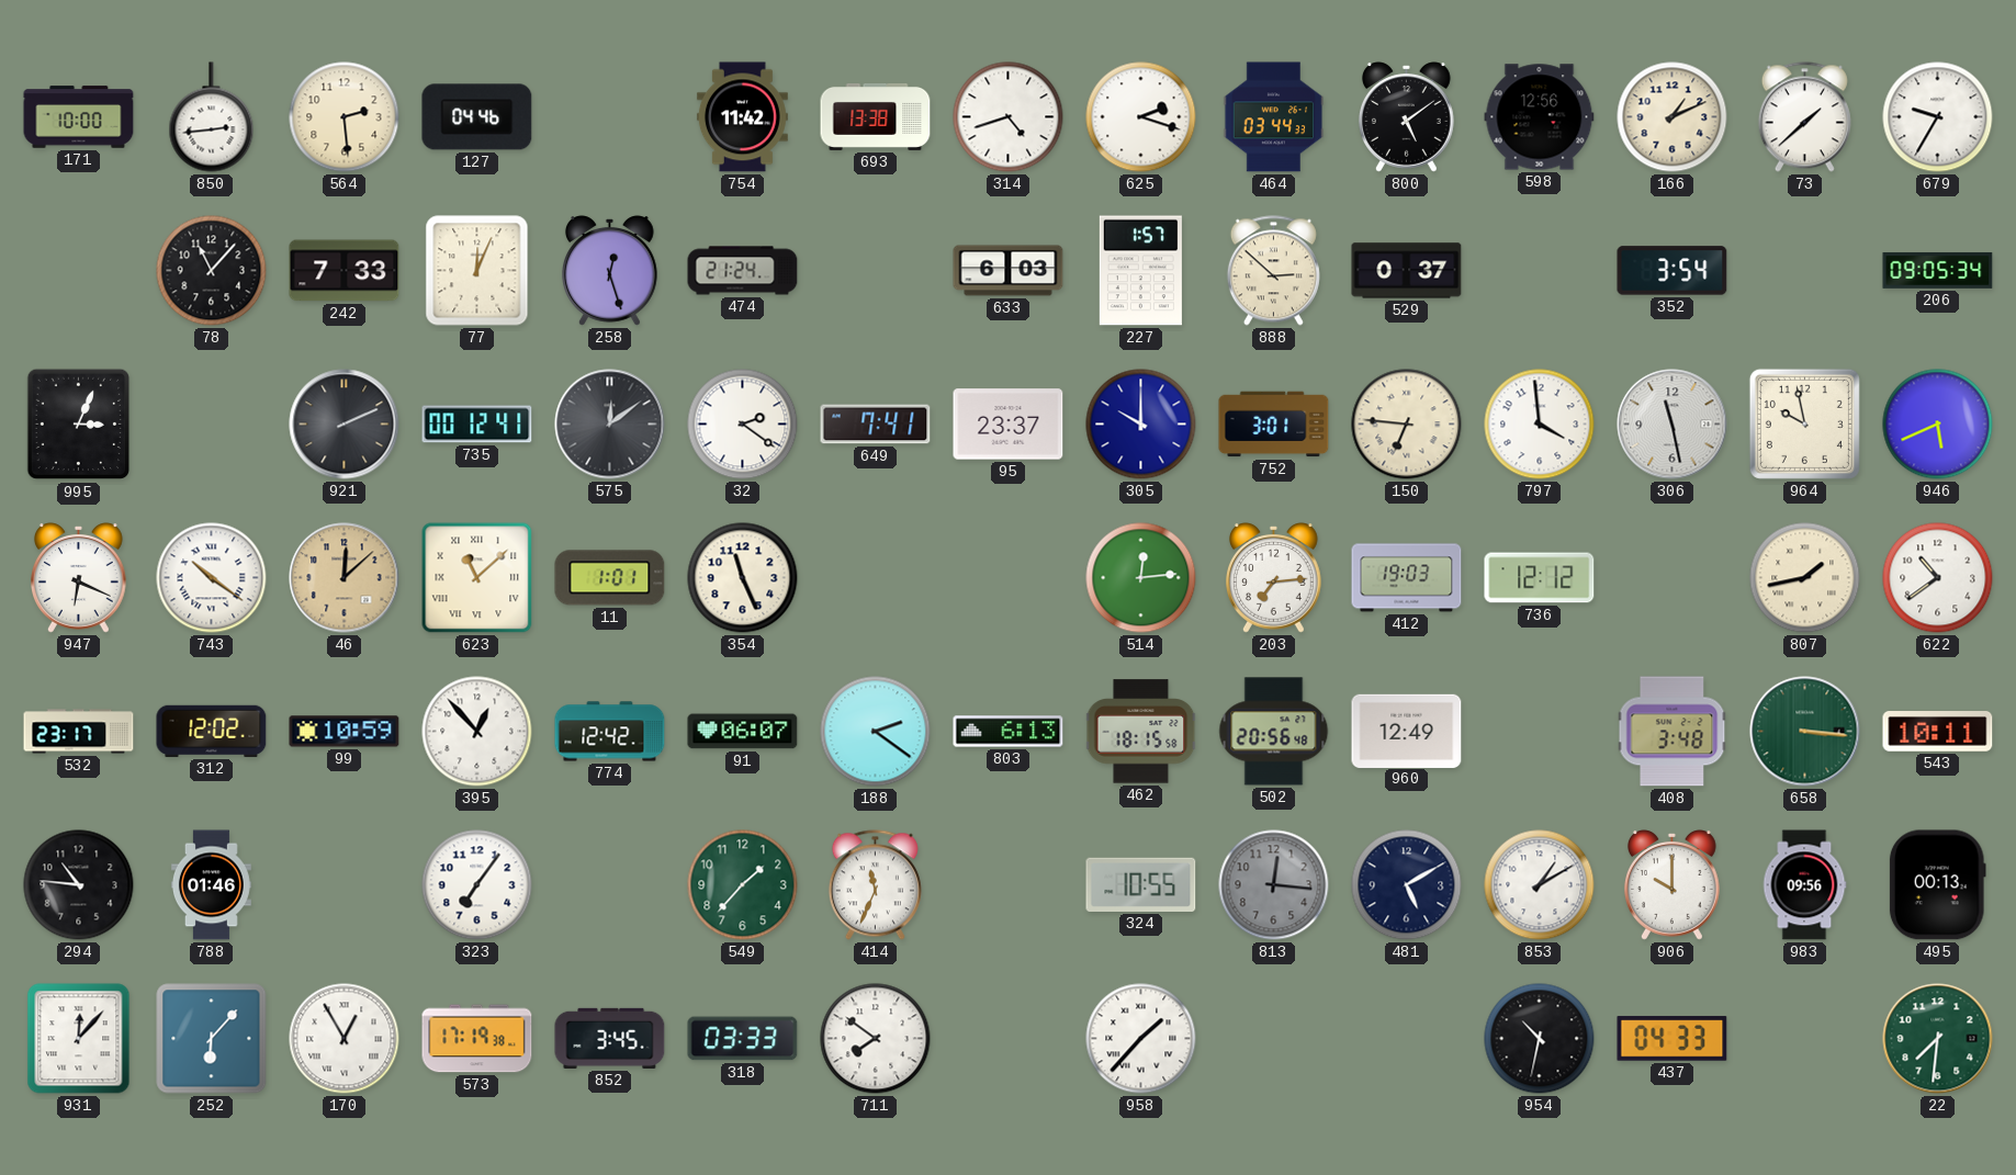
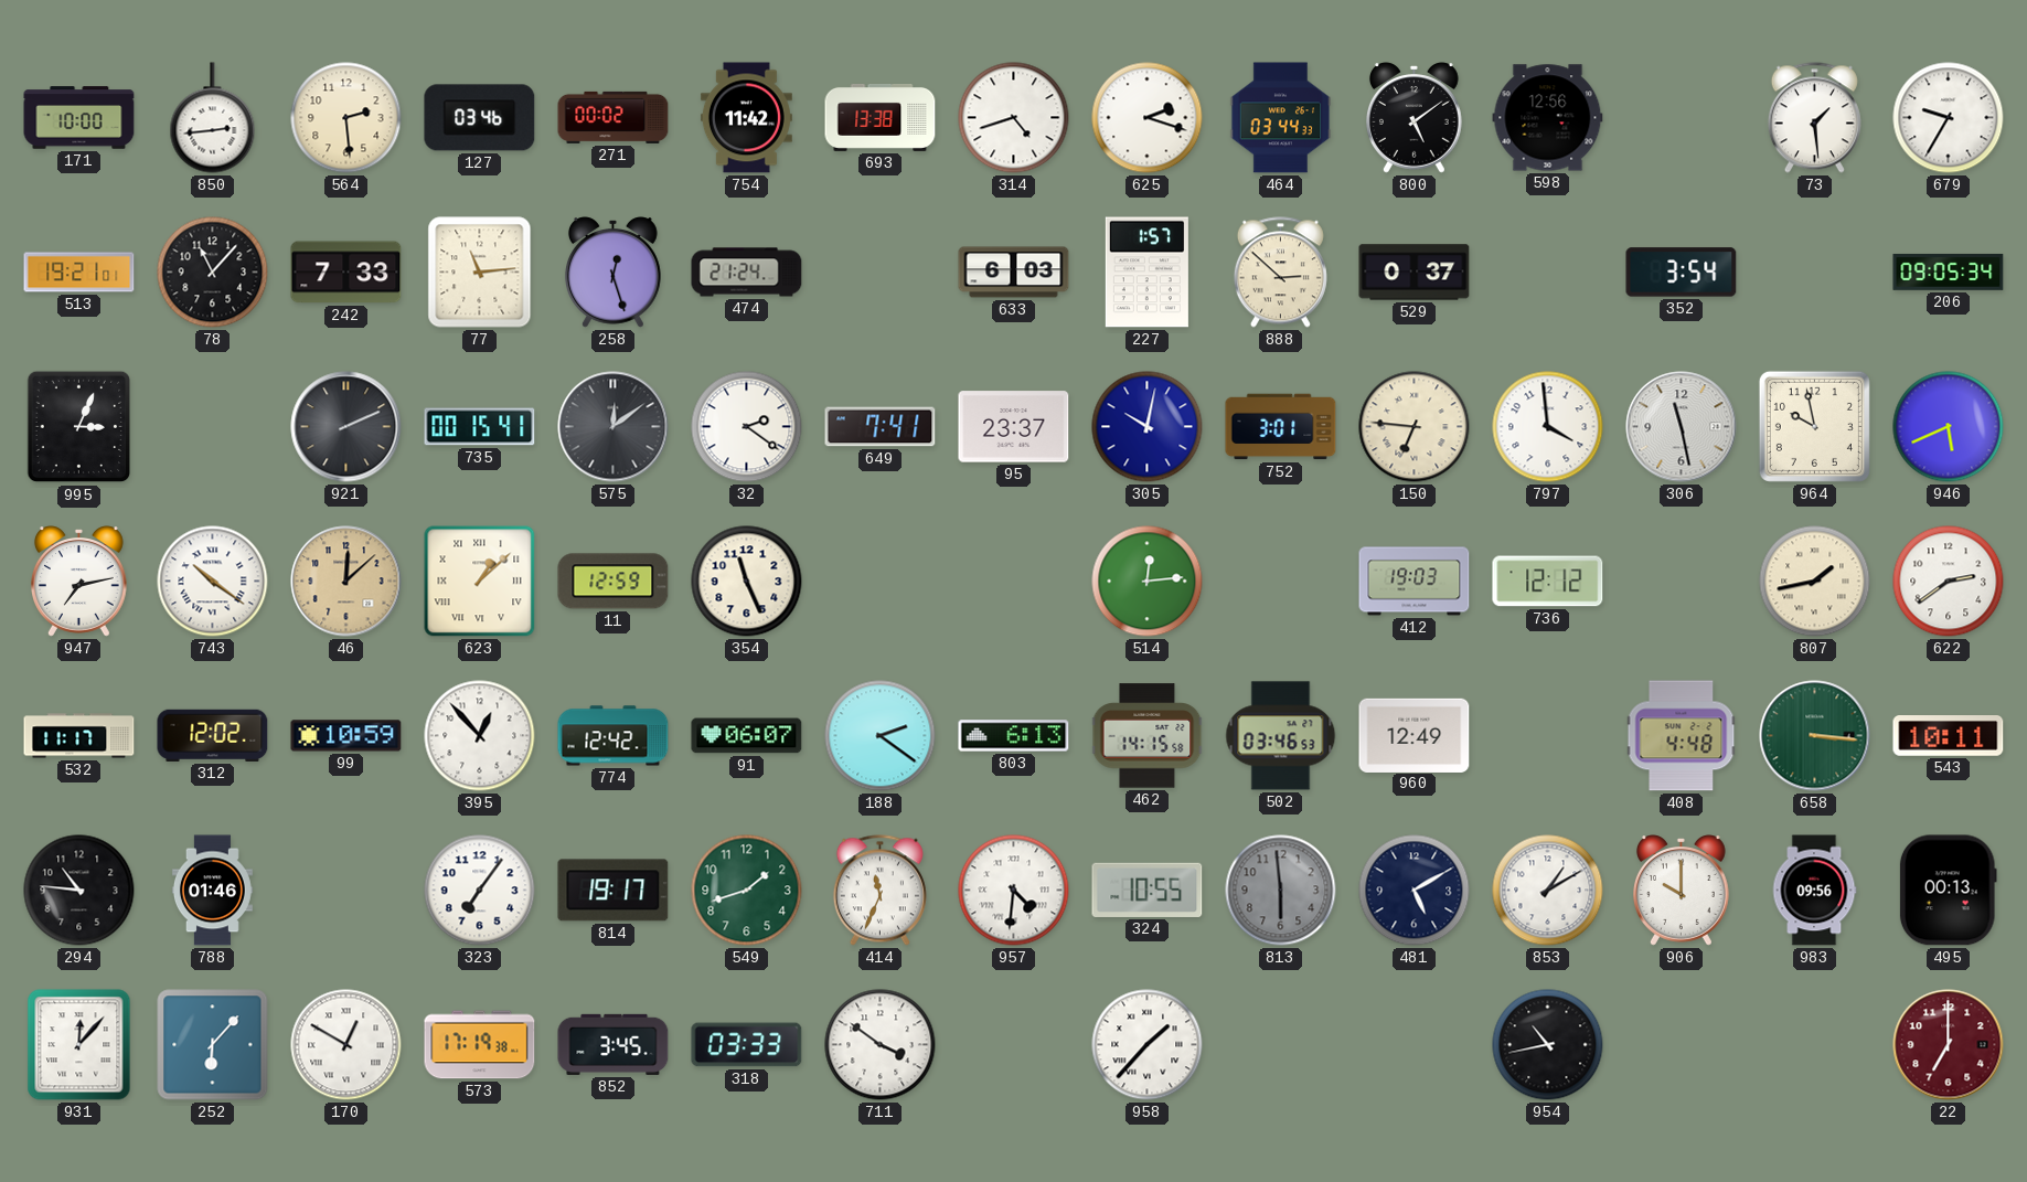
127: 04:46 -> 03:46
271: none -> 00:02
166: 1:11 -> none
73: 1:38 -> 1:29
513: none -> 19:21
77: 12:04 -> 11:14
735: 00:12 -> 00:15
305: 10:00 -> 10:02
947: 6:19 -> 7:13
623: 11:08 -> 1:08
11: 1:01 -> 12:59
203: 7:14 -> none
622: 10:39 -> 2:39
532: 23:17 -> 11:17
462: 18:15 -> 14:15
502: 20:56 -> 03:46
408: 3:48 -> 4:48
814: none -> 19:17
549: 1:37 -> 1:42
957: none -> 4:31
813: 12:16 -> 5:59
170: 12:55 -> 12:50
711: 7:51 -> 3:51
954: 10:32 -> 10:43
437: 04:33 -> none
22: 7:31 -> 7:00
22 dial: green -> burgundy
